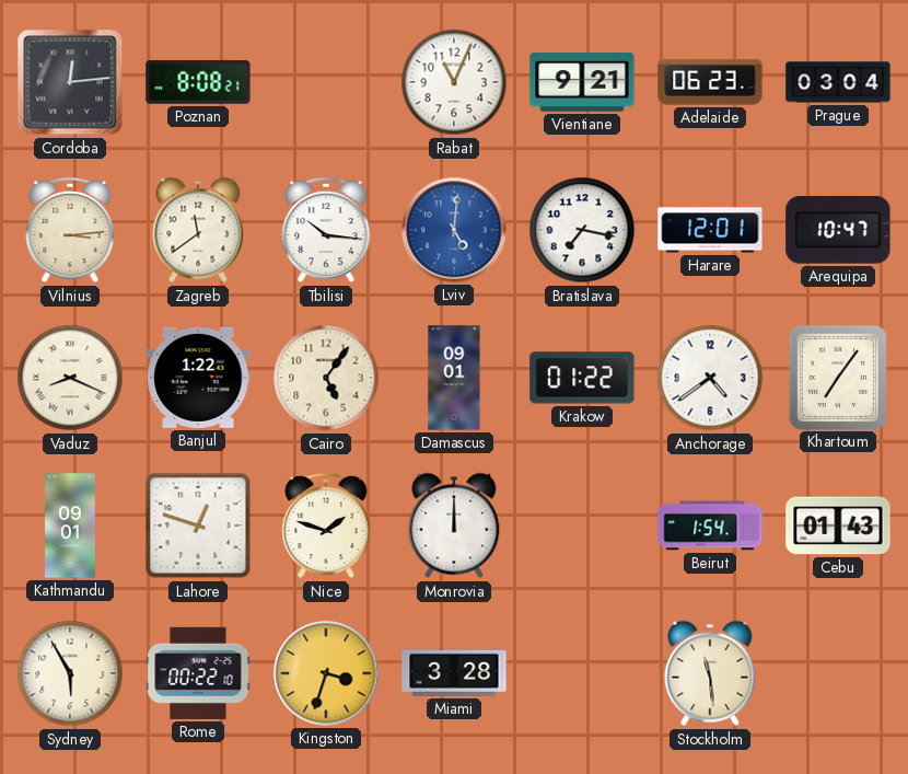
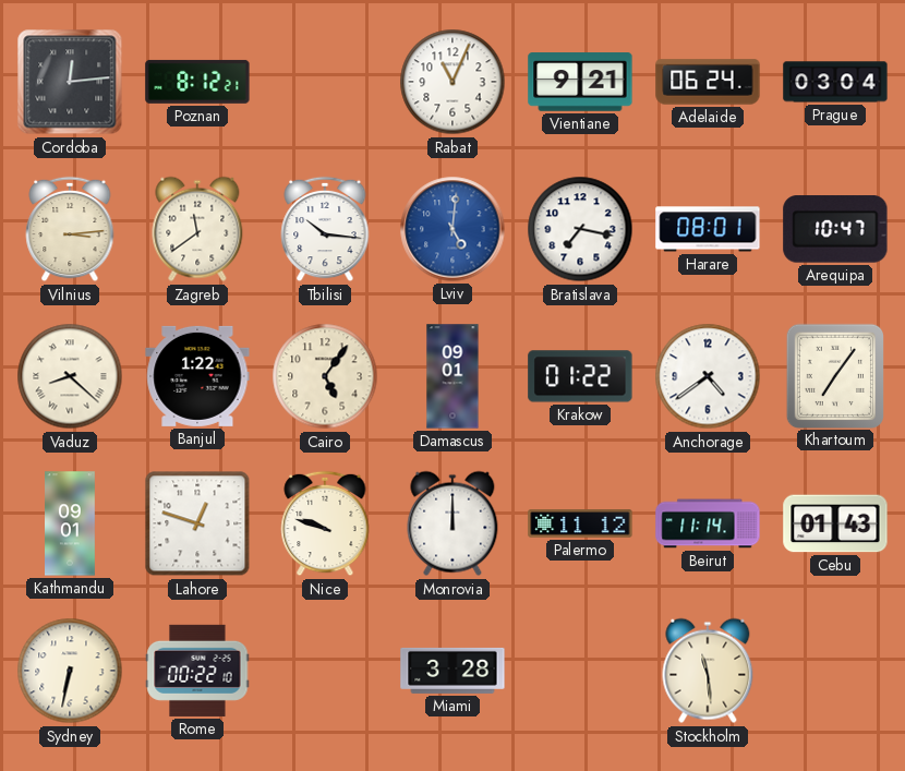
Poznan: 8:08 -> 8:12
Adelaide: 06:23 -> 06:24
Harare: 12:01 -> 08:01
Vaduz: 8:19 -> 8:22
Nice: 1:48 -> 9:48
Palermo: none -> 11:12
Beirut: 1:54 -> 11:14
Sydney: 5:55 -> 6:32
Kingston: 3:33 -> none
